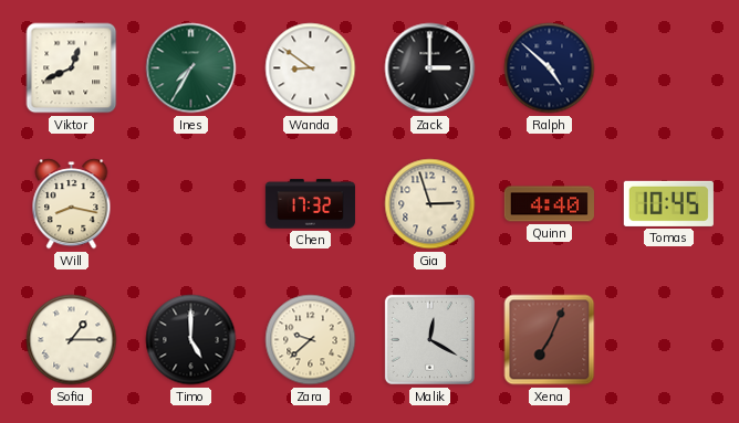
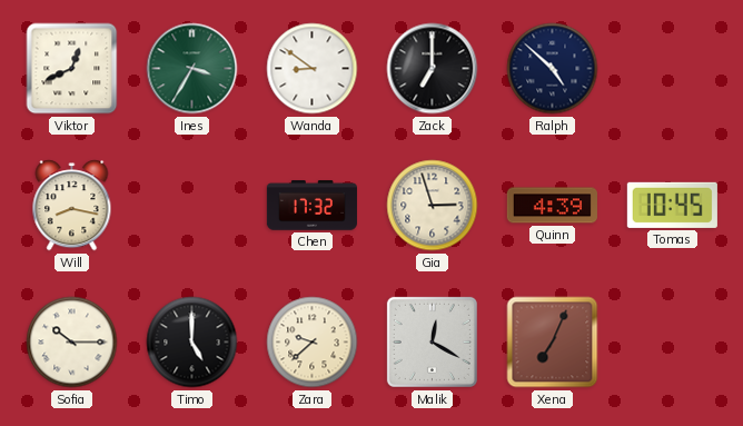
Ines: 7:35 -> 3:35
Zack: 3:00 -> 7:00
Quinn: 4:40 -> 4:39
Sofia: 1:15 -> 10:15
